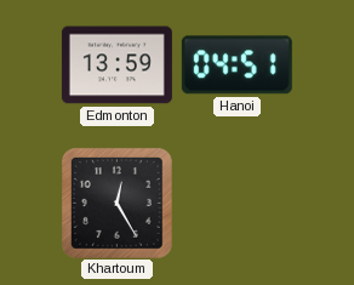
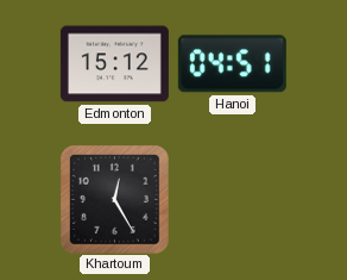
Edmonton: 13:59 -> 15:12
